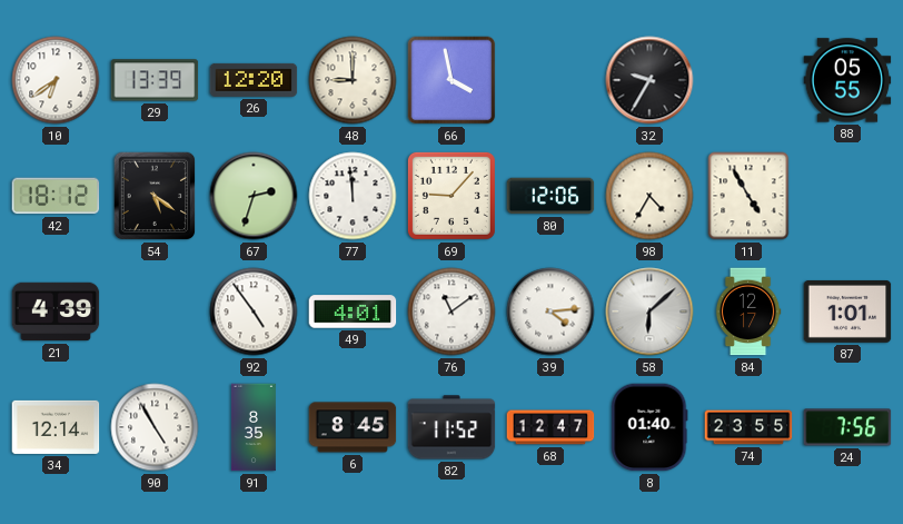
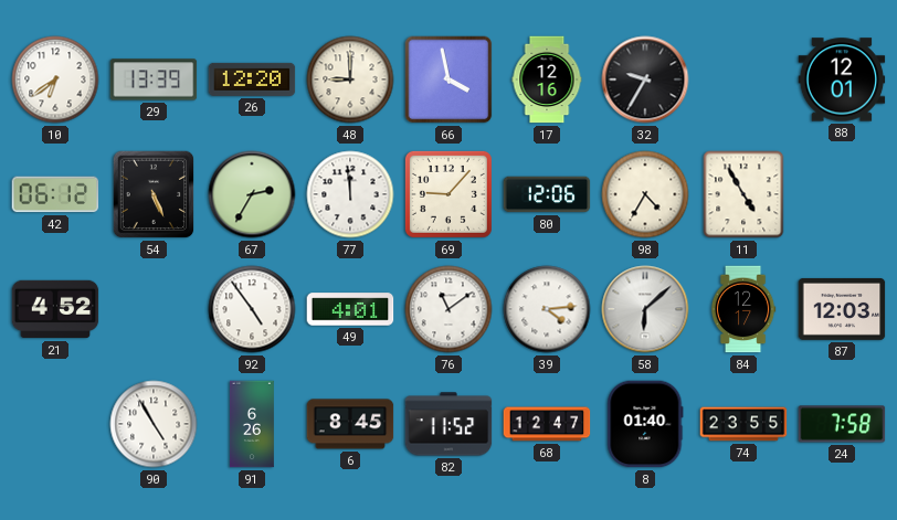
17: none -> 12:16
88: 05:55 -> 12:01
42: 18:12 -> 06:12
54: 5:21 -> 5:26
67: 2:33 -> 2:35
21: 4:39 -> 4:52
87: 1:01 -> 12:03
34: 12:14 -> none
91: 8:35 -> 6:26
24: 7:56 -> 7:58
